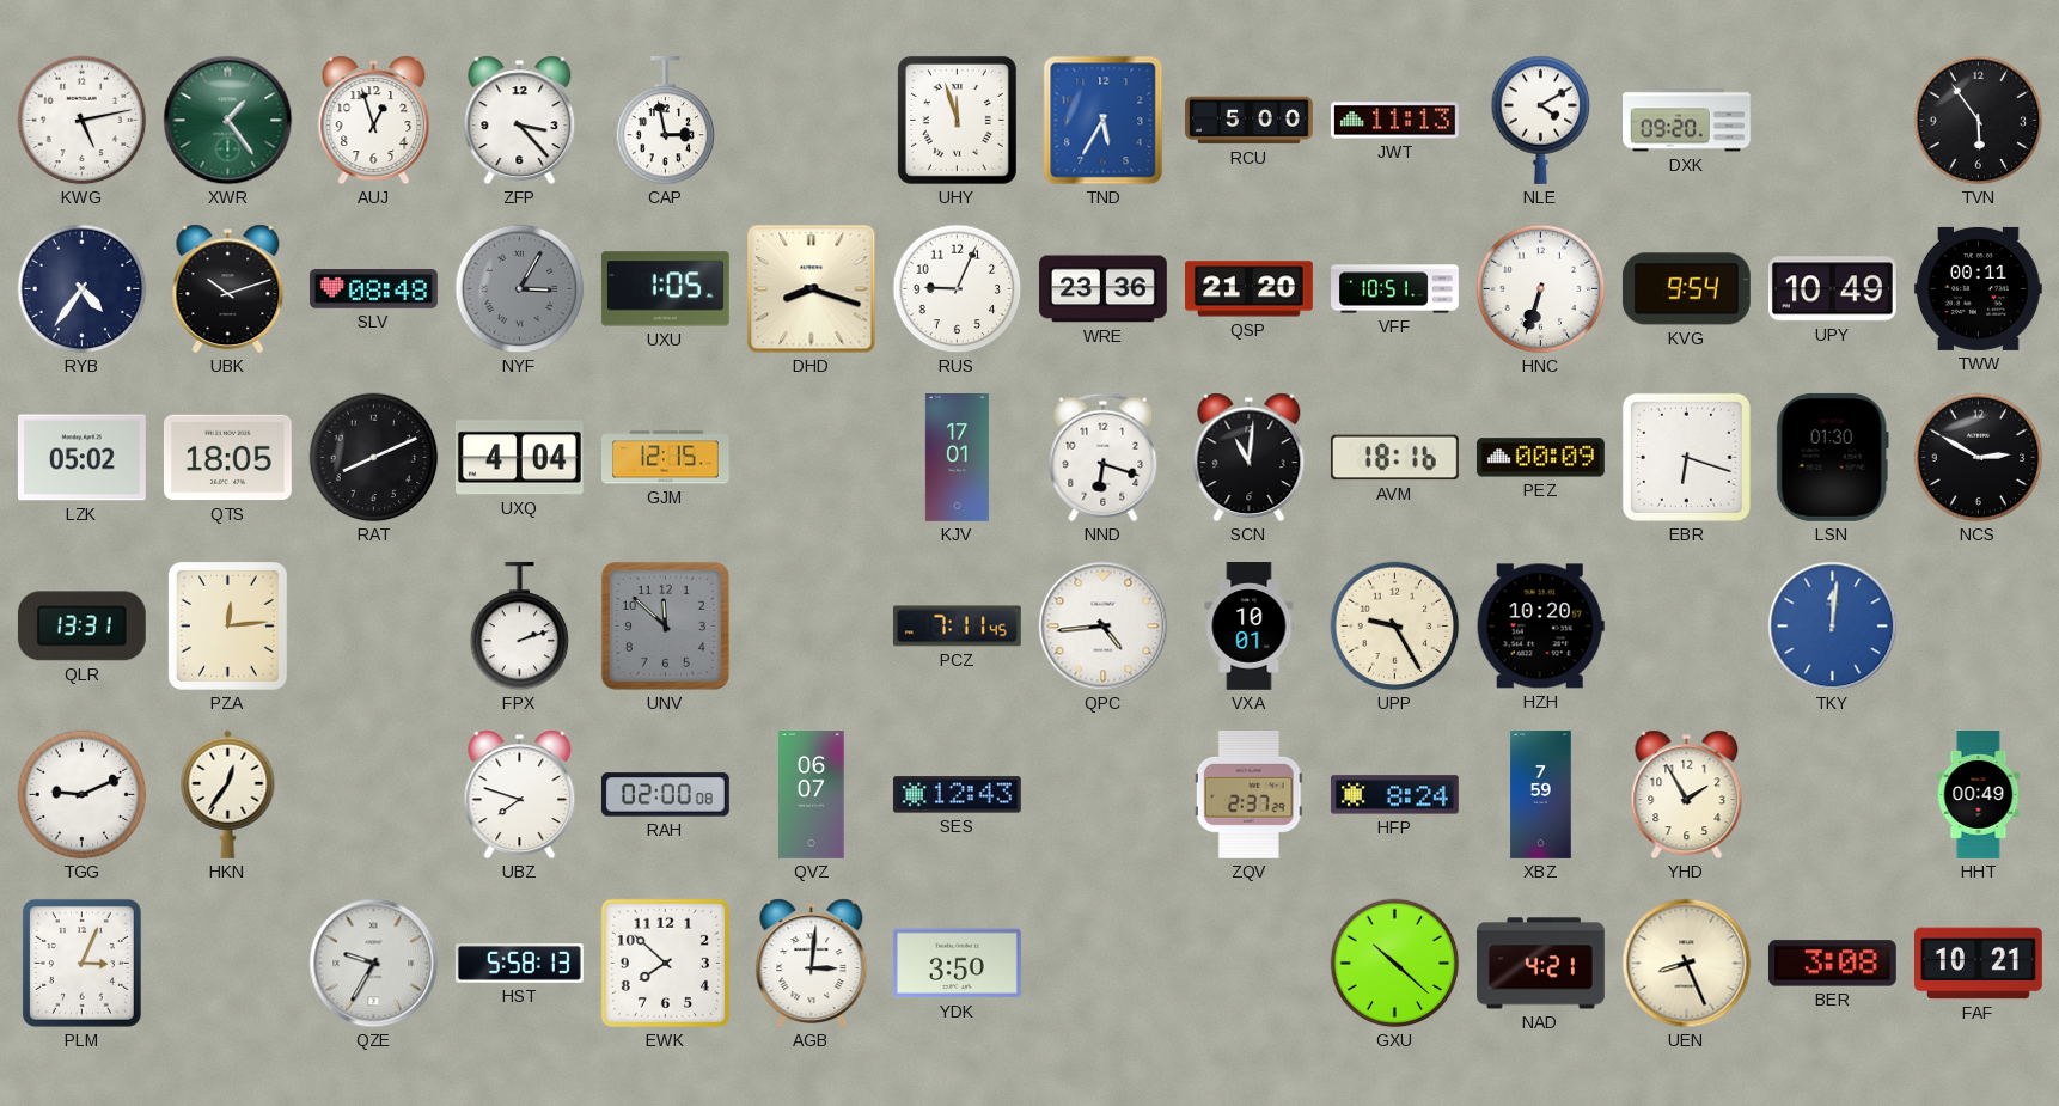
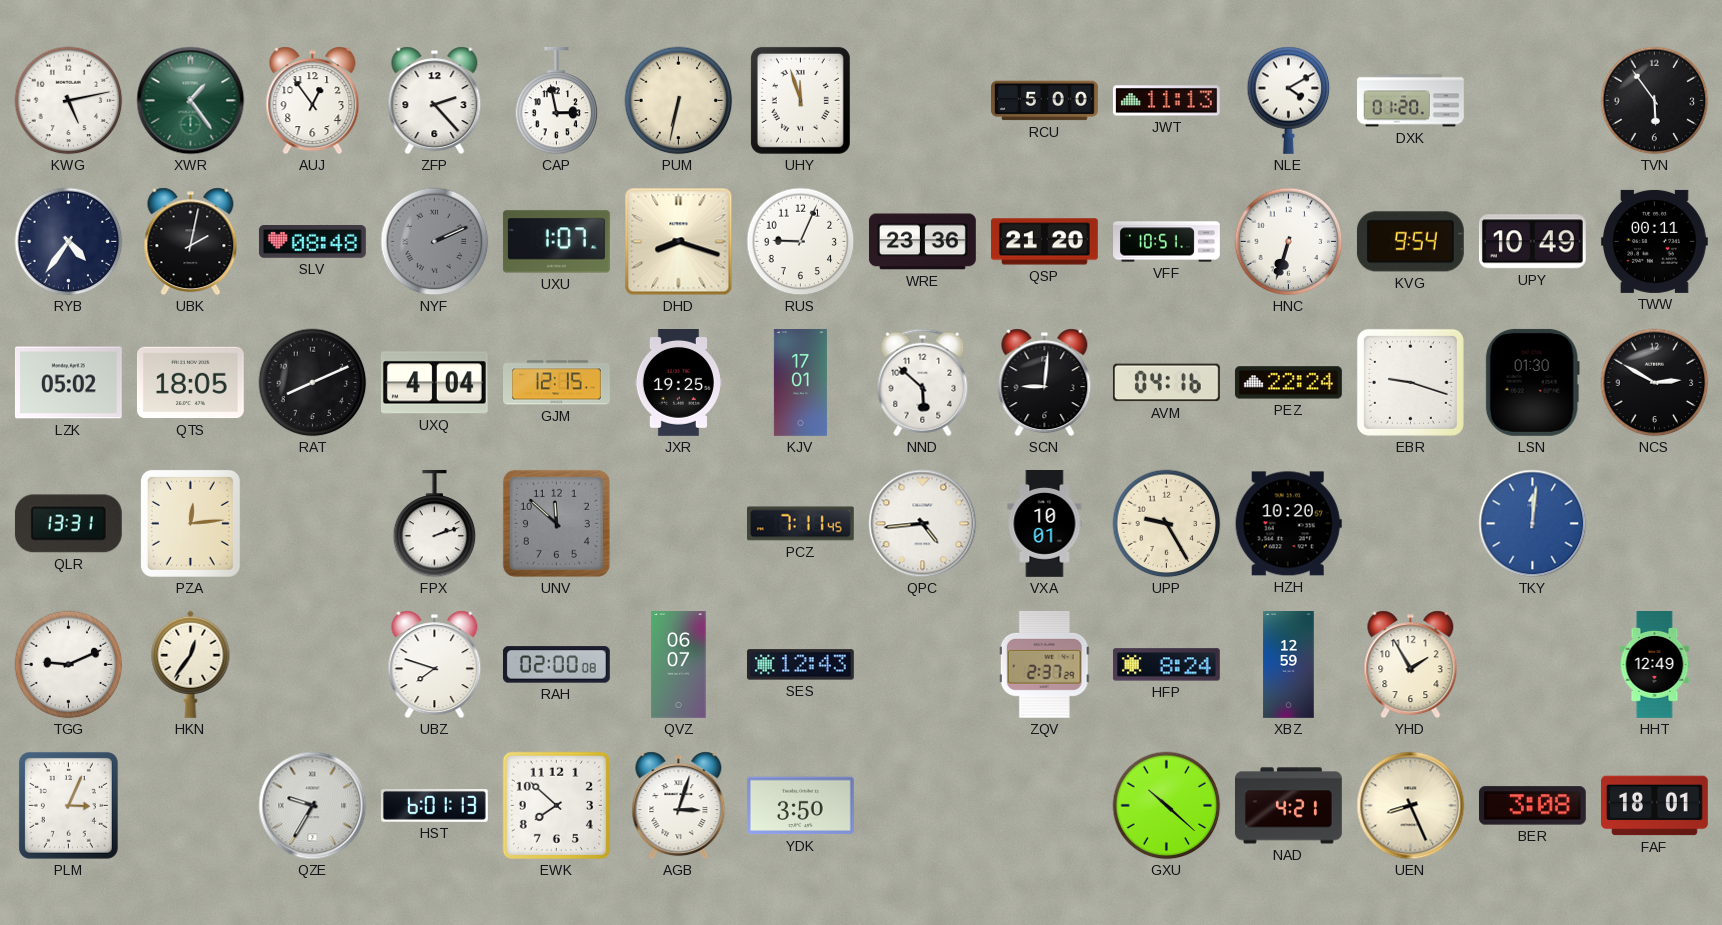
AUJ: 12:57 -> 12:54
ZFP: 3:23 -> 2:23
PUM: none -> 6:32
TND: 5:35 -> none
DXK: 09:20 -> 01:20
UBK: 10:12 -> 2:02
NYF: 3:05 -> 2:11
UXU: 1:05 -> 1:07
JXR: none -> 19:25
NND: 6:18 -> 5:52
SCN: 11:01 -> 9:01
AVM: 18:16 -> 04:16
PEZ: 00:09 -> 22:24
EBR: 6:18 -> 9:18
XBZ: 7:59 -> 12:59
HHT: 00:49 -> 12:49
HST: 5:58 -> 6:01
AGB: 3:01 -> 3:03
FAF: 10:21 -> 18:01
